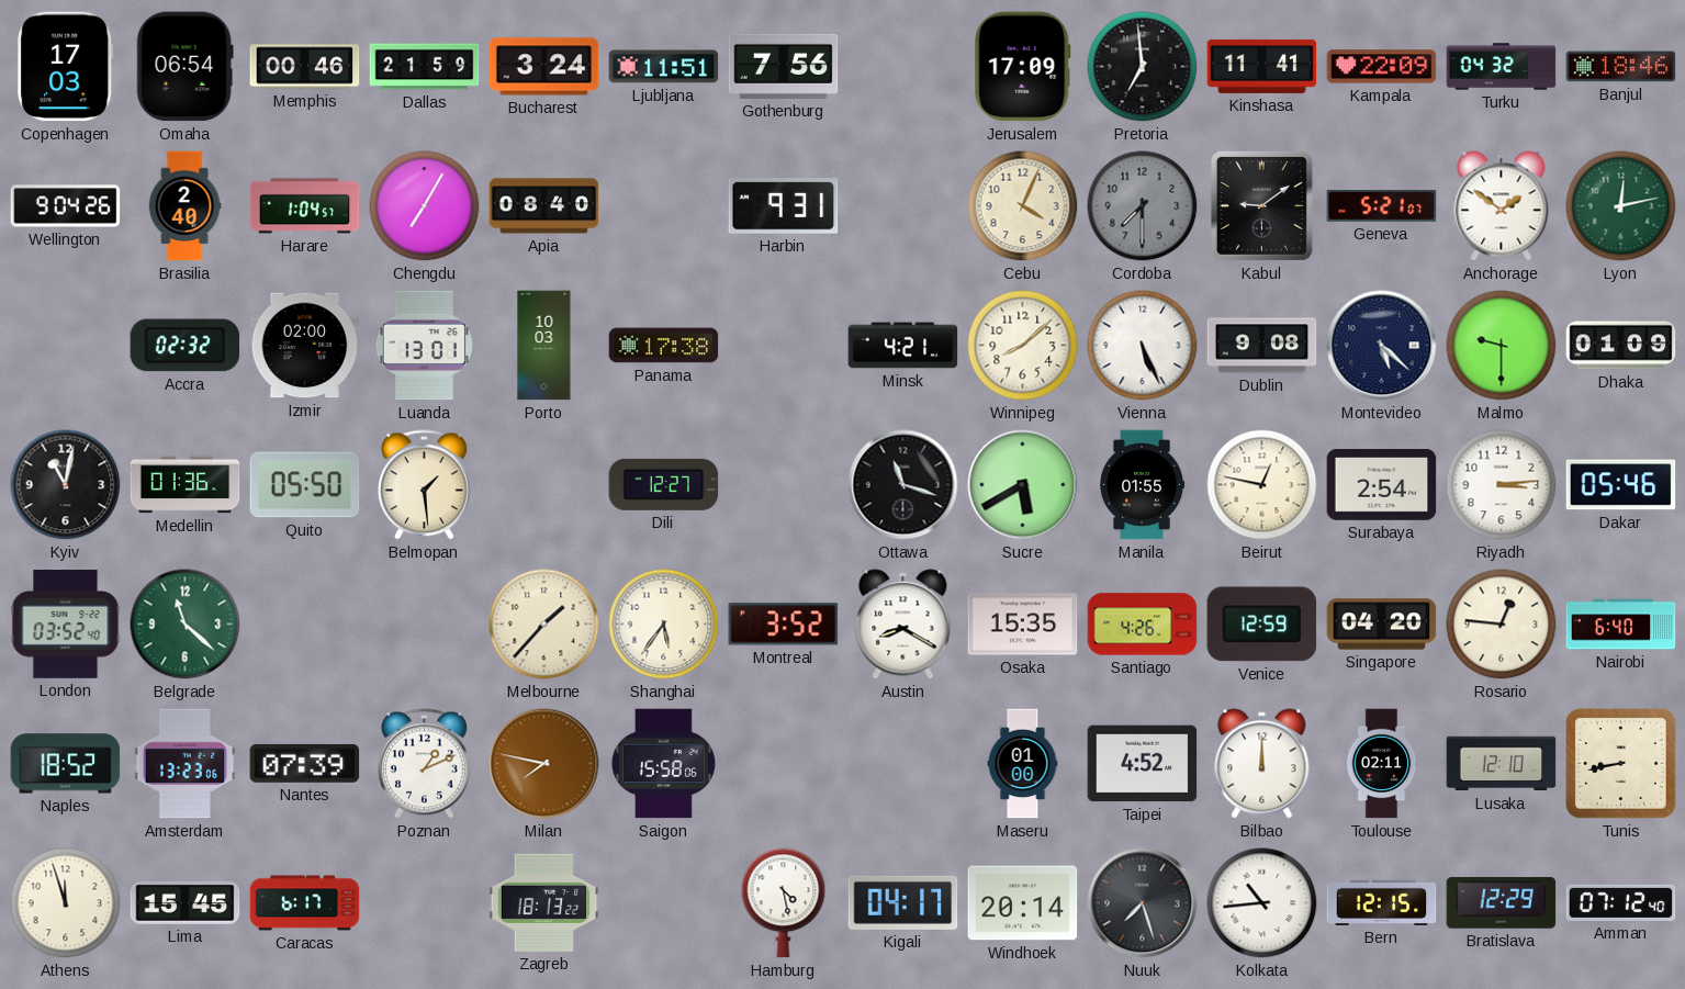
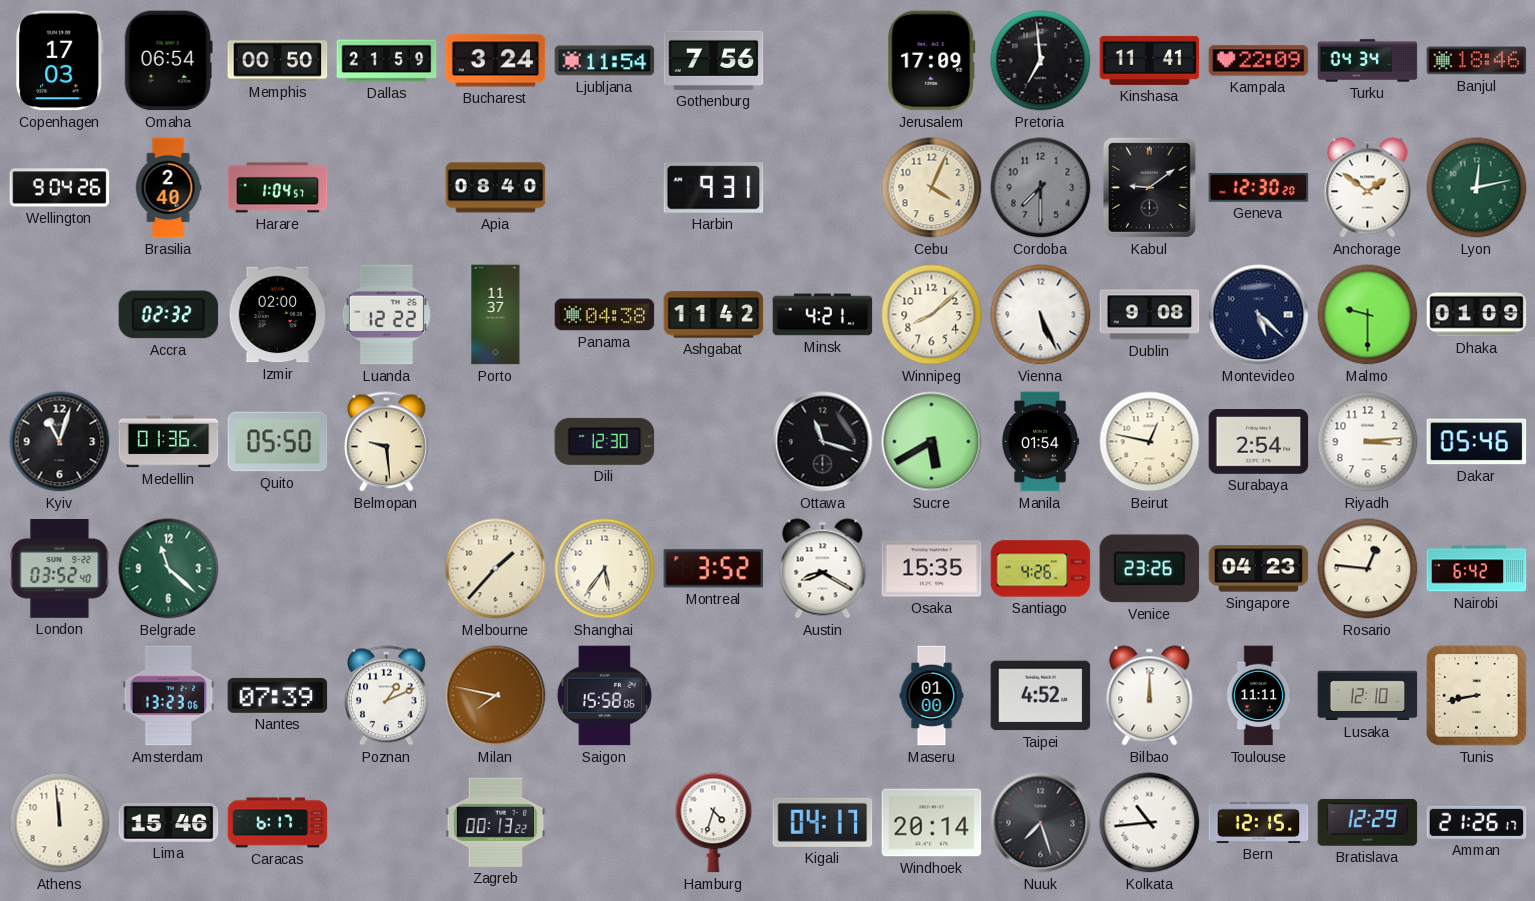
Memphis: 00:46 -> 00:50
Ljubljana: 11:51 -> 11:54
Turku: 04:32 -> 04:34
Chengdu: 7:05 -> none
Geneva: 5:21 -> 12:30
Luanda: 13:01 -> 12:22
Porto: 10:03 -> 11:37
Panama: 17:38 -> 04:38
Ashgabat: none -> 11:42
Kyiv: 11:02 -> 11:03
Belmopan: 1:29 -> 9:29
Dili: 12:27 -> 12:30
Manila: 01:55 -> 01:54
Venice: 12:59 -> 23:26
Singapore: 04:20 -> 04:23
Nairobi: 6:40 -> 6:42
Naples: 18:52 -> none
Toulouse: 02:11 -> 11:11
Athens: 11:57 -> 11:59
Lima: 15:45 -> 15:46
Zagreb: 18:13 -> 00:13
Hamburg: 4:28 -> 4:33
Amman: 07:12 -> 21:26
